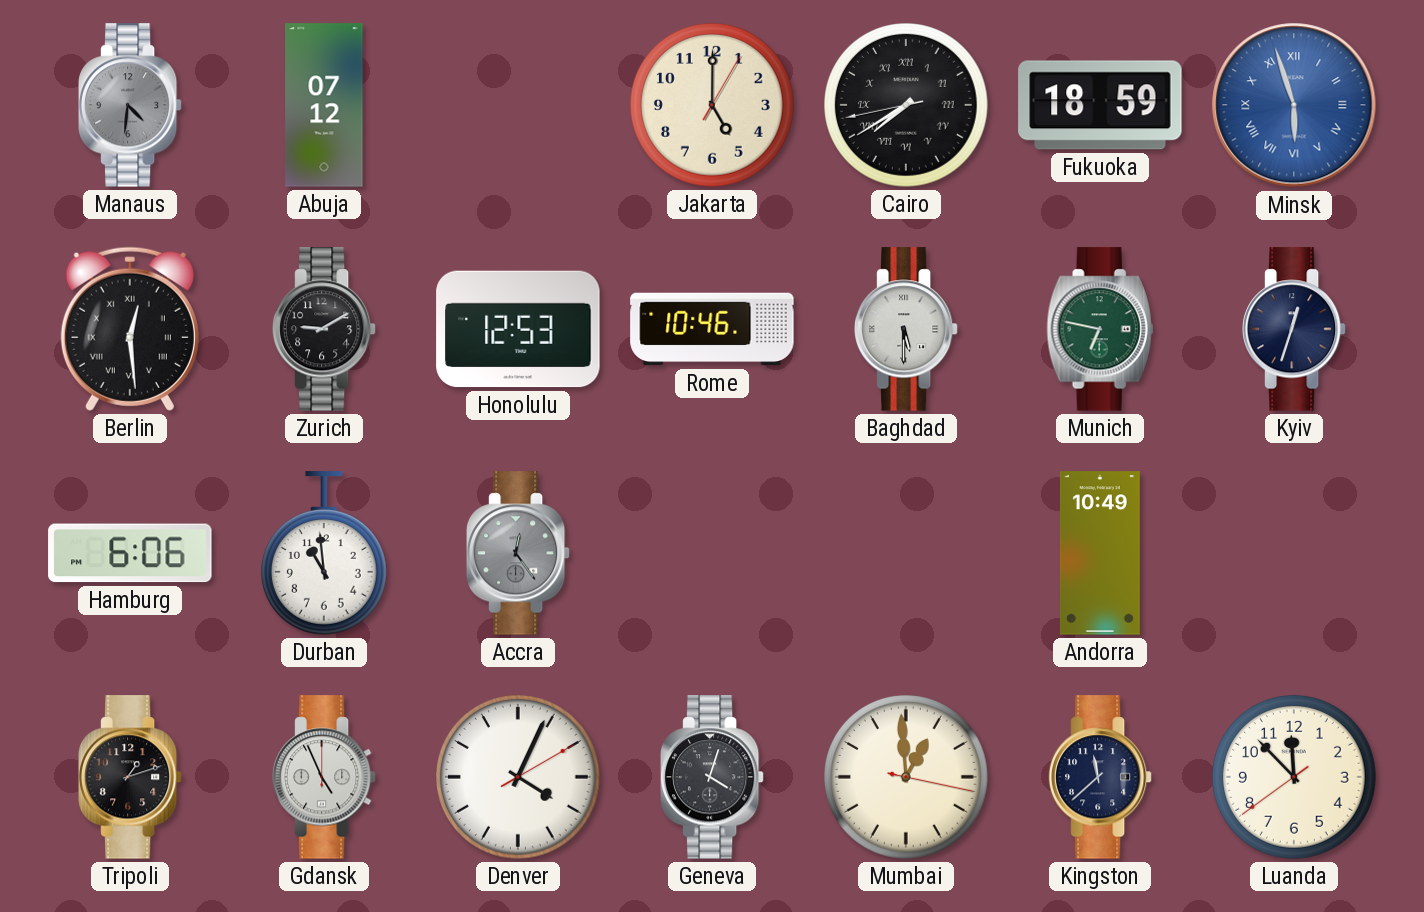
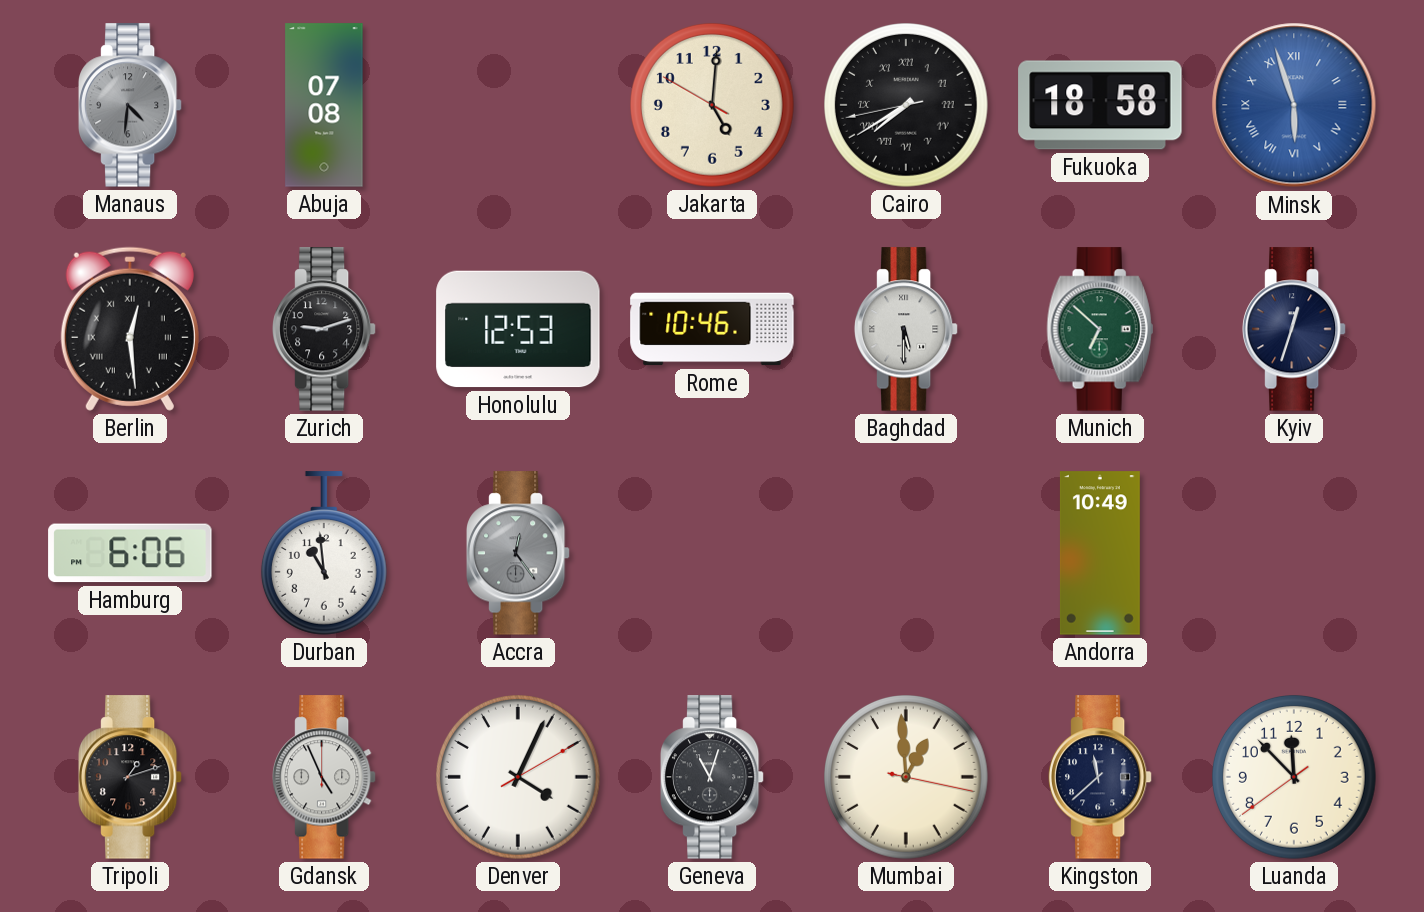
Abuja: 07:12 -> 07:08
Jakarta: 5:00:05 -> 5:00:50
Fukuoka: 18:59 -> 18:58
Zurich: 9:10 -> 9:12
Munich: 6:47 -> 6:52
Geneva: 4:03 -> 11:03
